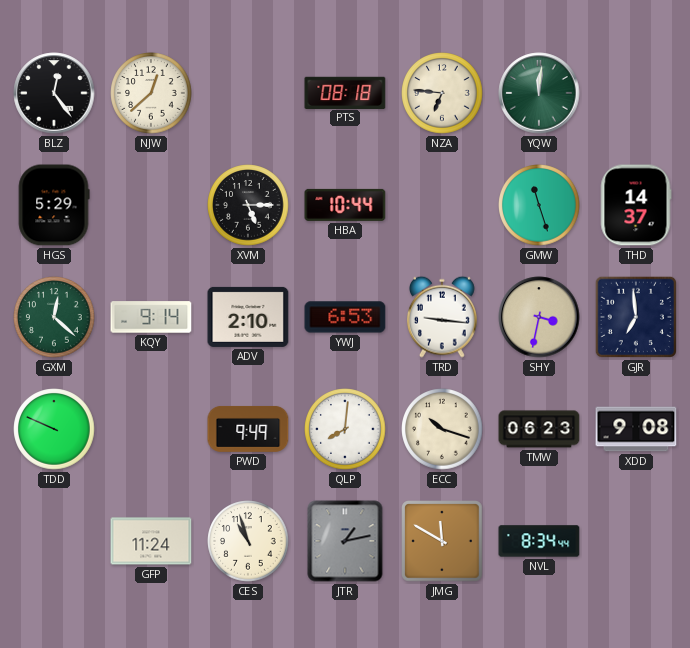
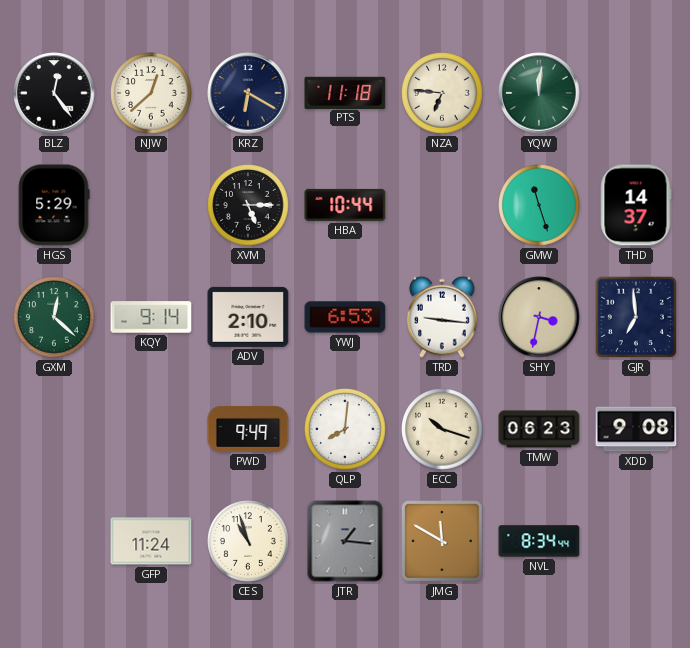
KRZ: none -> 6:20
PTS: 08:18 -> 11:18
TDD: 9:49 -> none
JTR: 1:13 -> 1:16
